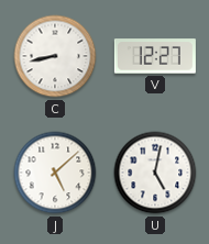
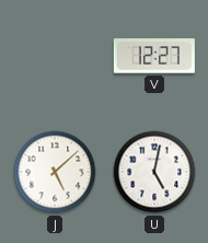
C: 8:43 -> none
